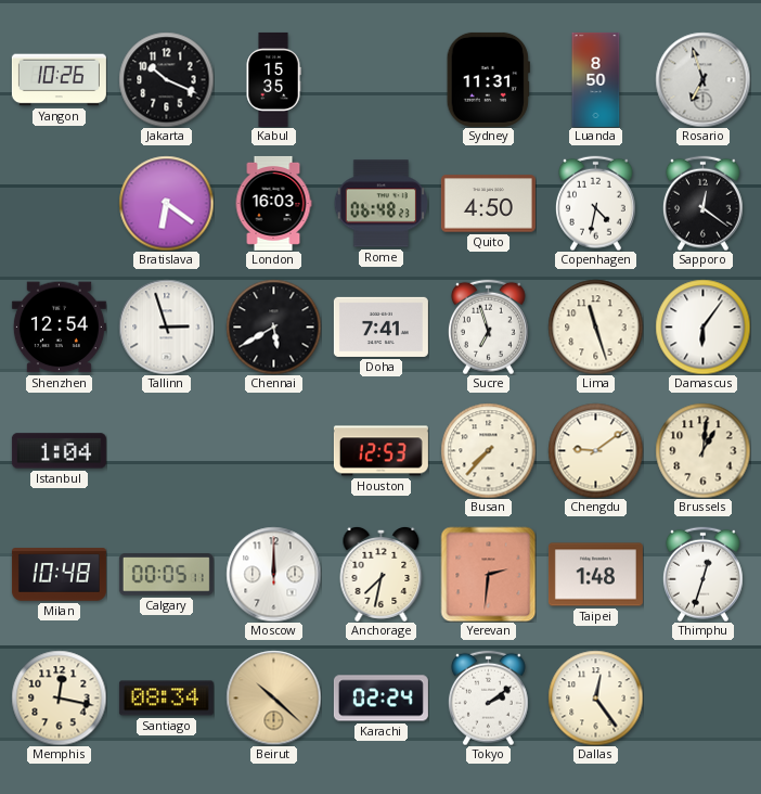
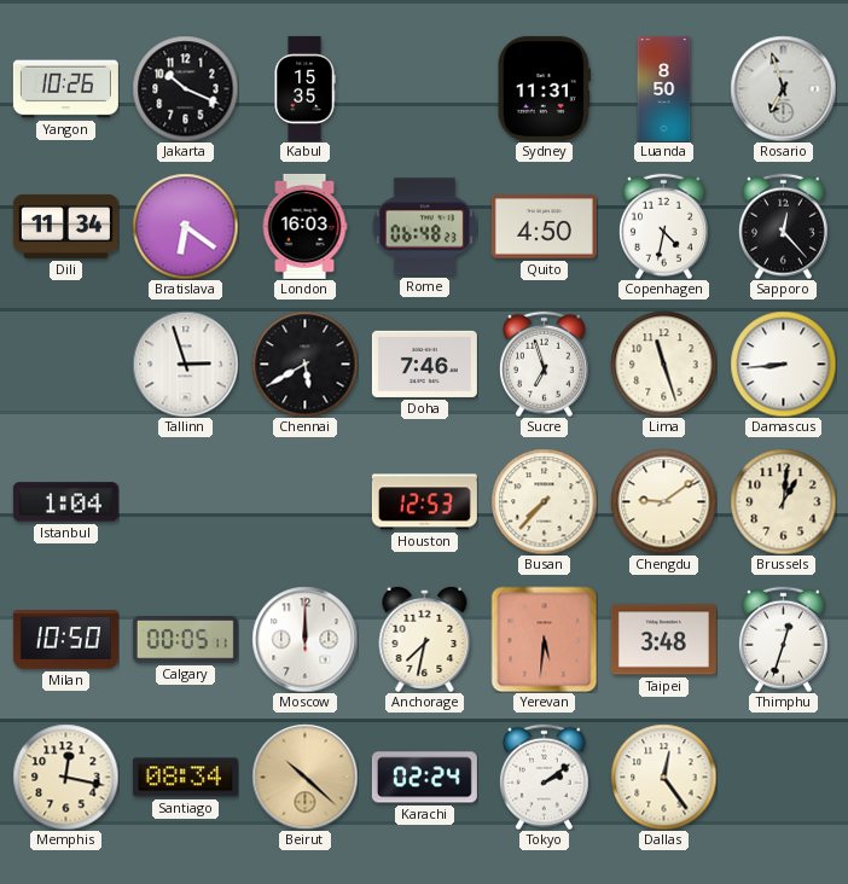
Dili: none -> 11:34
Sapporo: 12:21 -> 12:23
Shenzhen: 12:54 -> none
Doha: 7:41 -> 7:46
Damascus: 6:06 -> 8:44
Milan: 10:48 -> 10:50
Yerevan: 2:31 -> 5:31
Taipei: 1:48 -> 3:48
